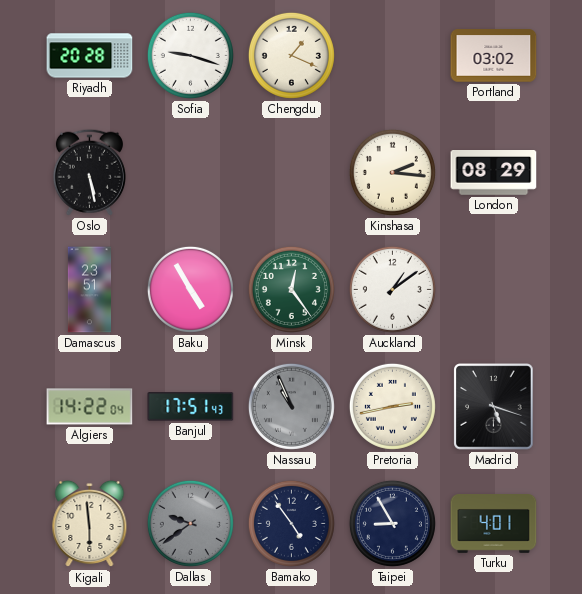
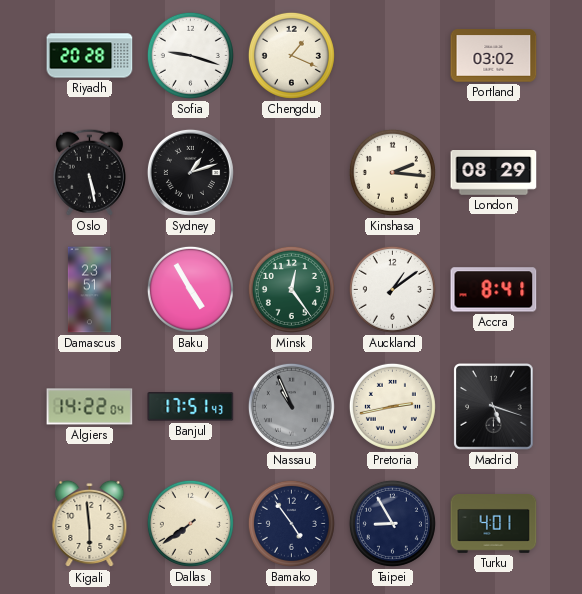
Sydney: none -> 1:12
Accra: none -> 8:41
Dallas: 9:39 -> 7:39
Dallas dial: grey -> cream
